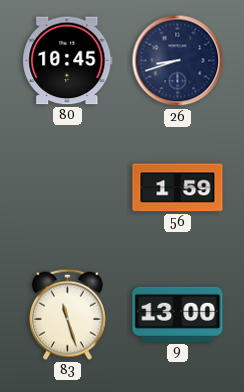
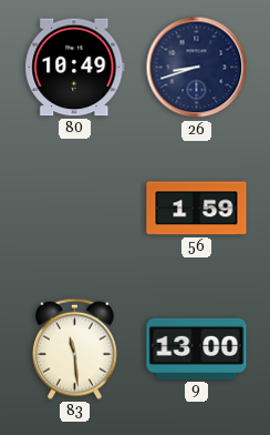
80: 10:45 -> 10:49
83: 11:27 -> 11:29
